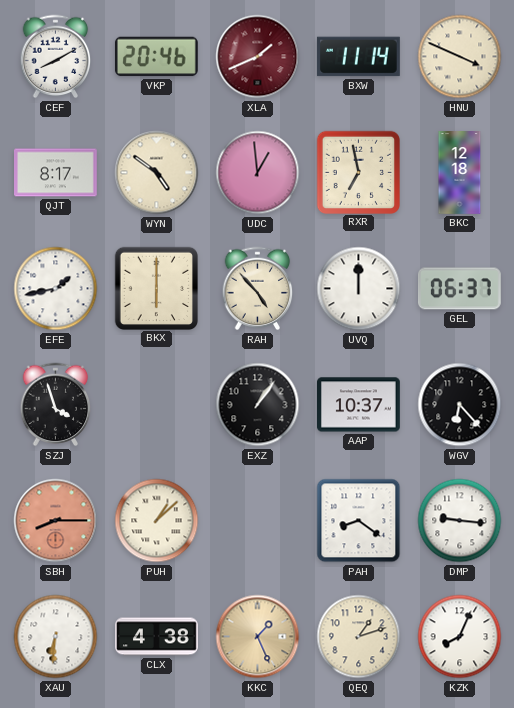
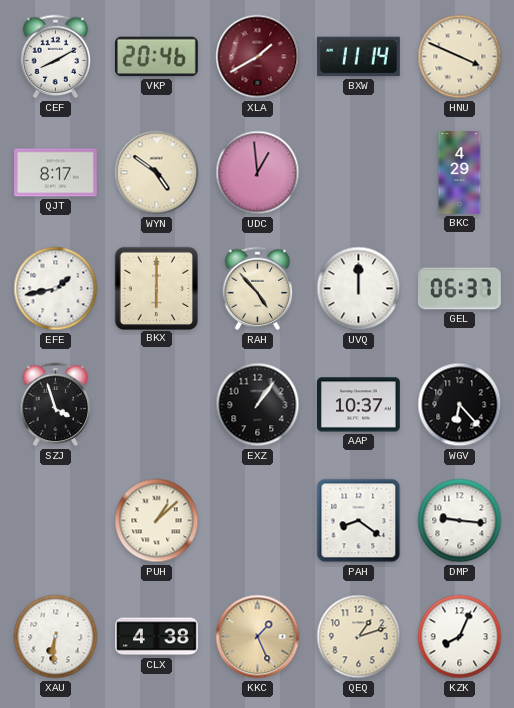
XLA: 1:41 -> 1:40
RXR: 6:58 -> none
BKC: 12:18 -> 4:29
SBH: 8:15 -> none
